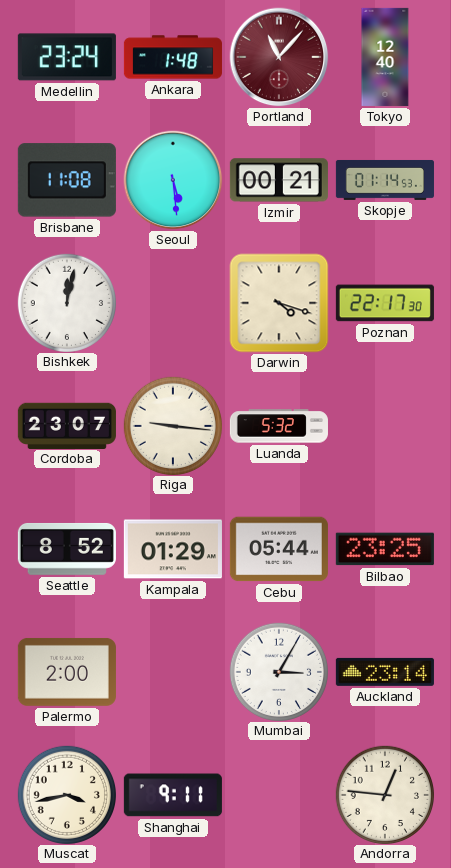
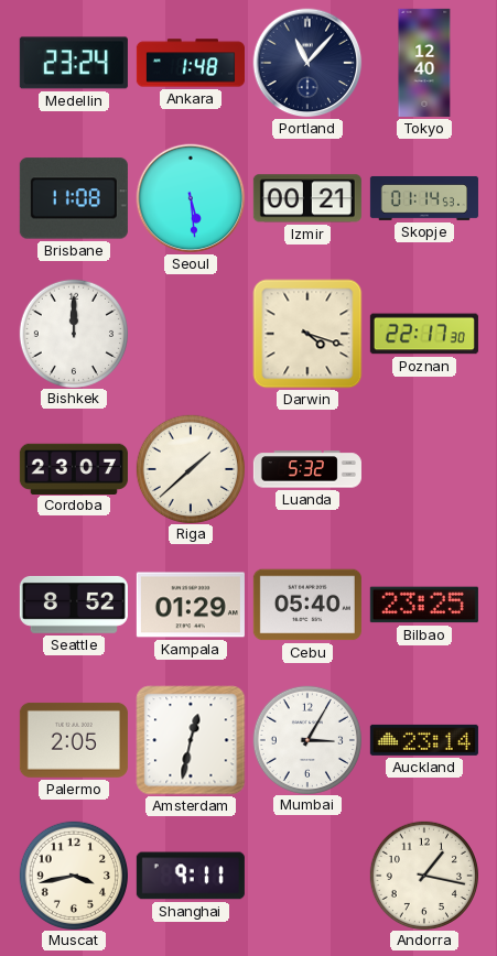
Portland dial: burgundy -> navy
Bishkek: 12:02 -> 12:00
Riga: 9:16 -> 1:38
Cebu: 05:44 -> 05:40
Palermo: 2:00 -> 2:05
Amsterdam: none -> 12:32
Andorra: 12:46 -> 1:17
